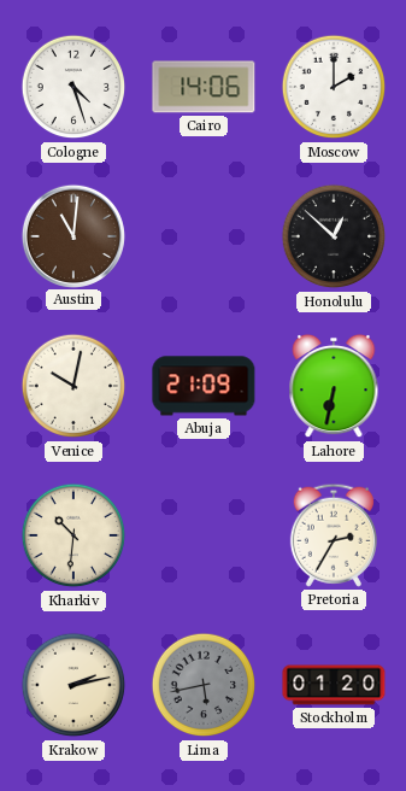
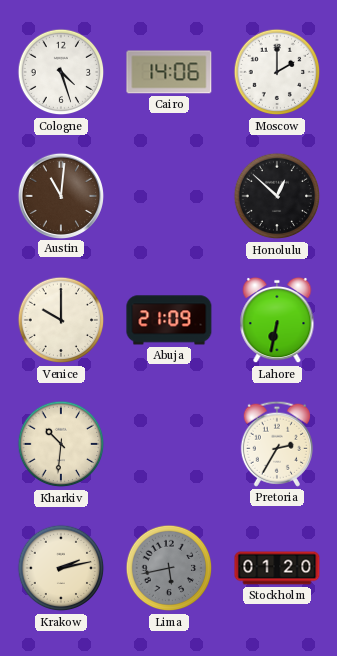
Venice: 10:02 -> 10:00
